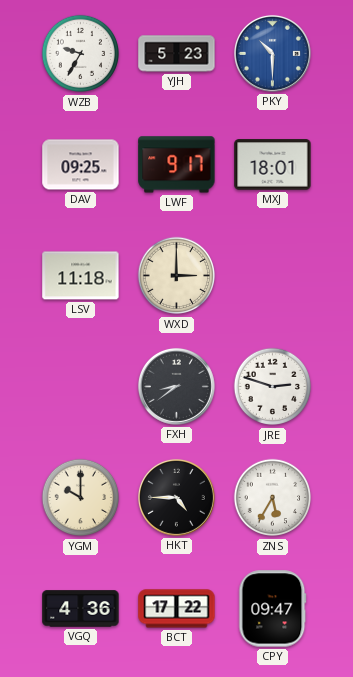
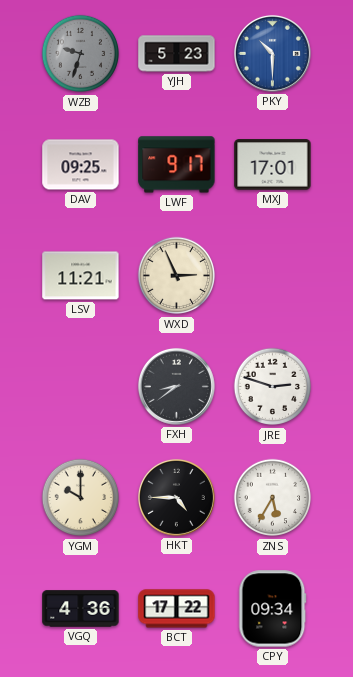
WZB: 9:35 -> 9:33
WZB dial: white -> grey
MXJ: 18:01 -> 17:01
LSV: 11:18 -> 11:21
WXD: 3:00 -> 2:56
CPY: 09:47 -> 09:34
